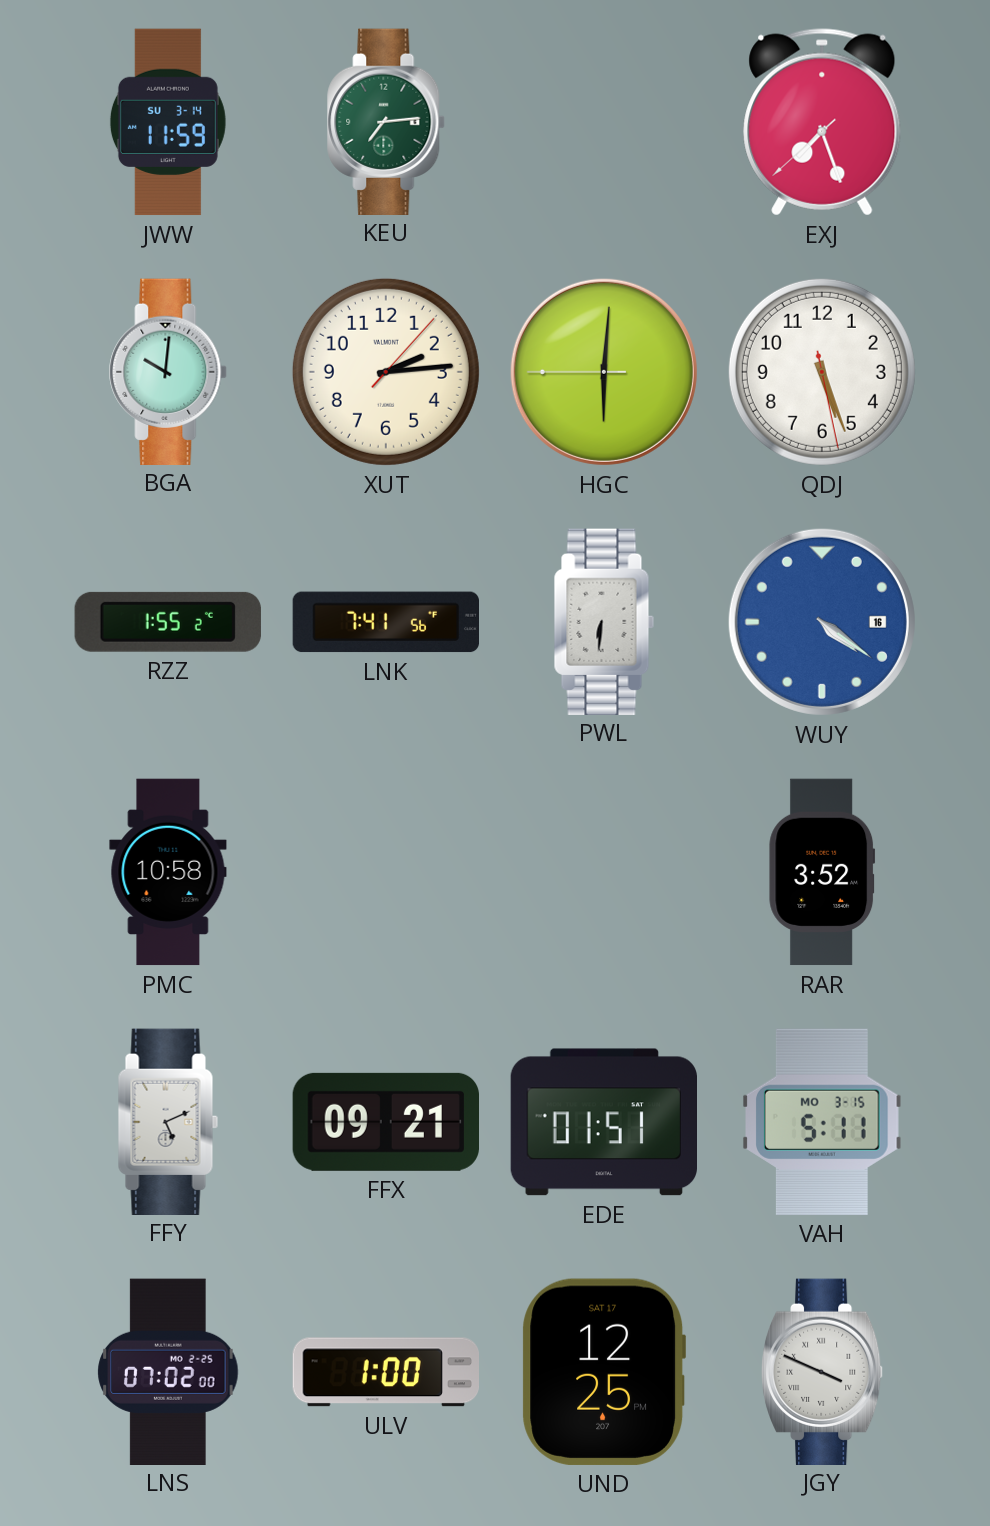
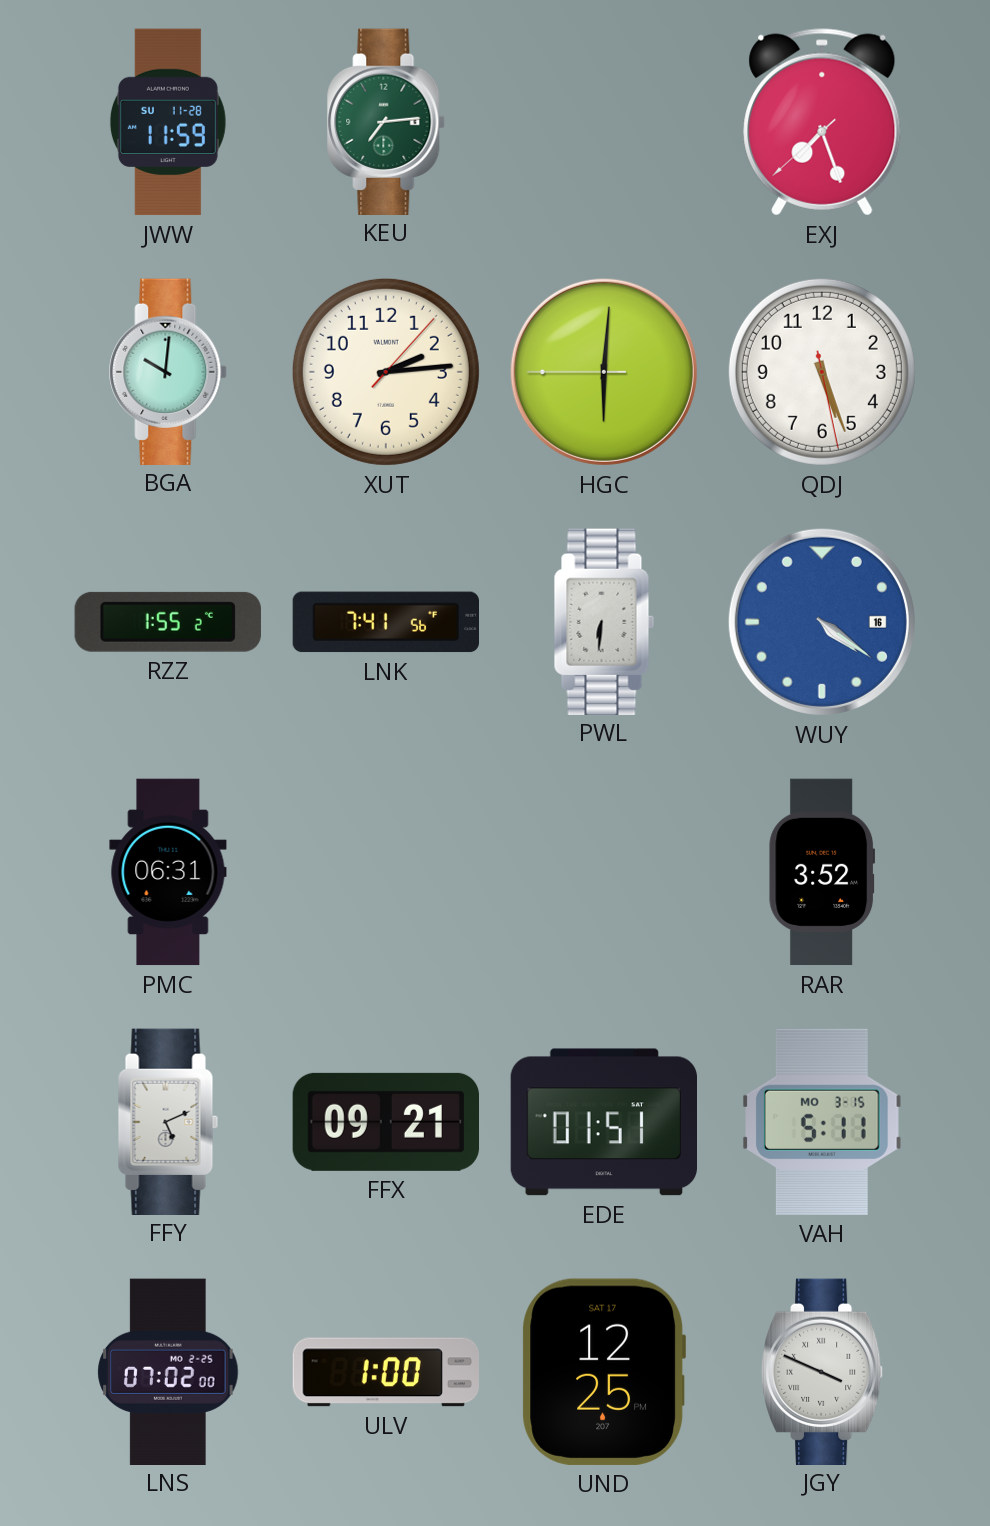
JWW date: SU 3-14 -> SU 11-28
PMC: 10:58 -> 06:31
